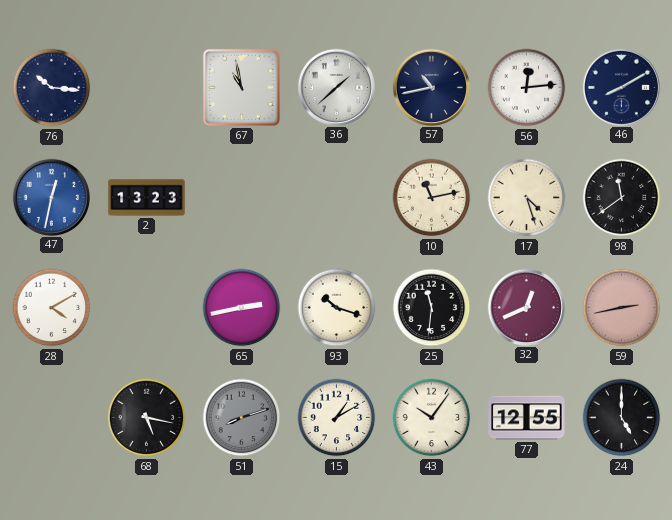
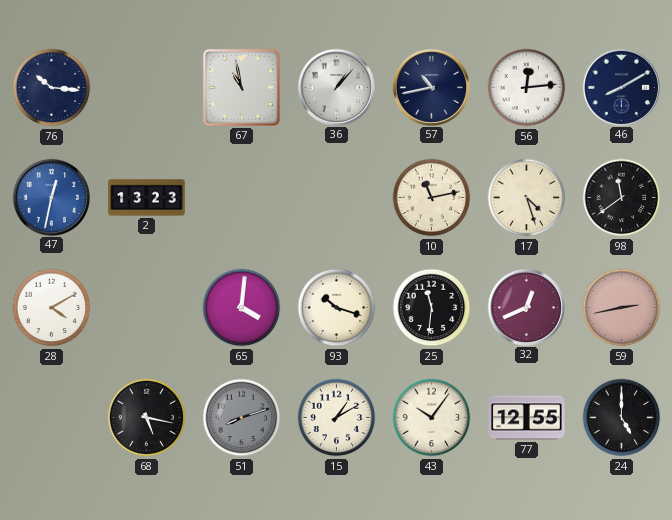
36: 1:38 -> 1:07
65: 2:43 -> 4:01
